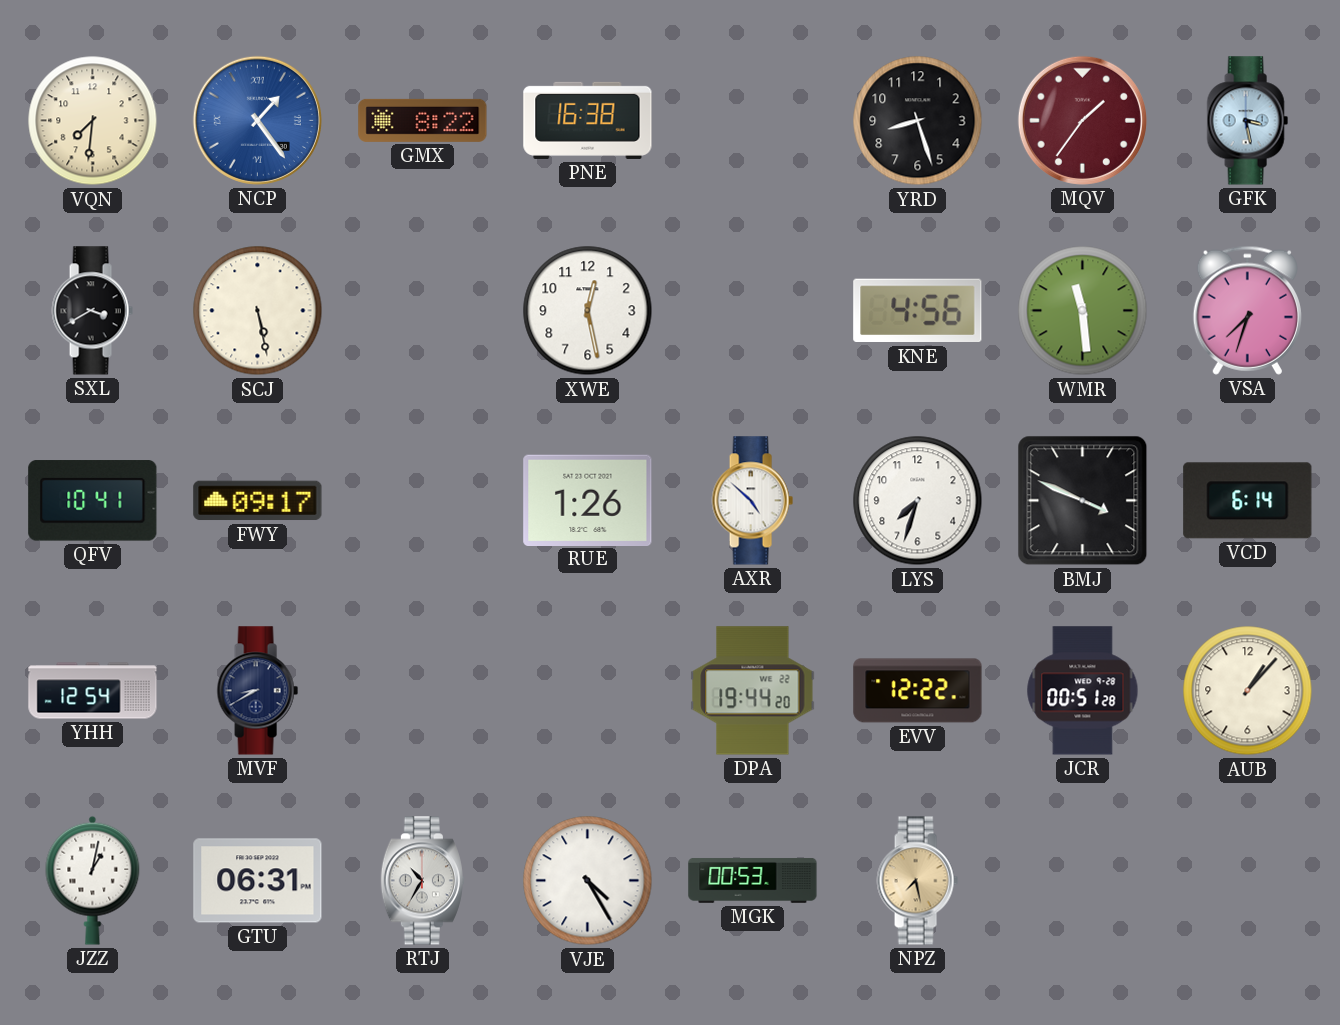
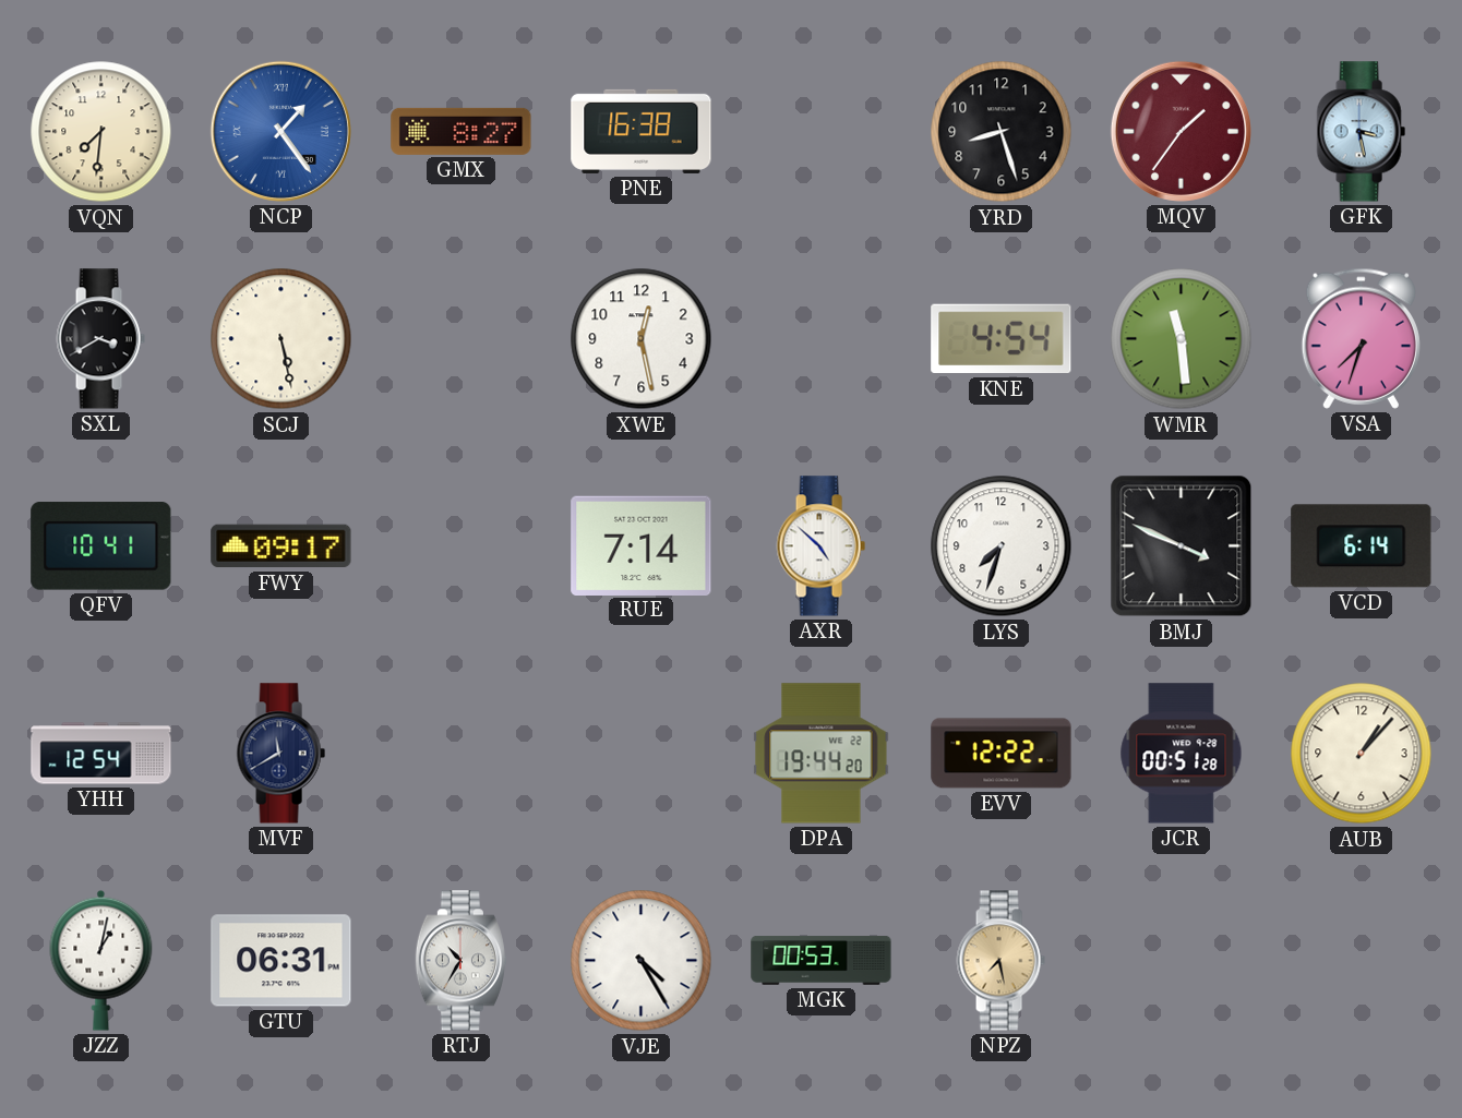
GMX: 8:22 -> 8:27
KNE: 4:56 -> 4:54
RUE: 1:26 -> 7:14
MVF: 8:40 -> 11:40
